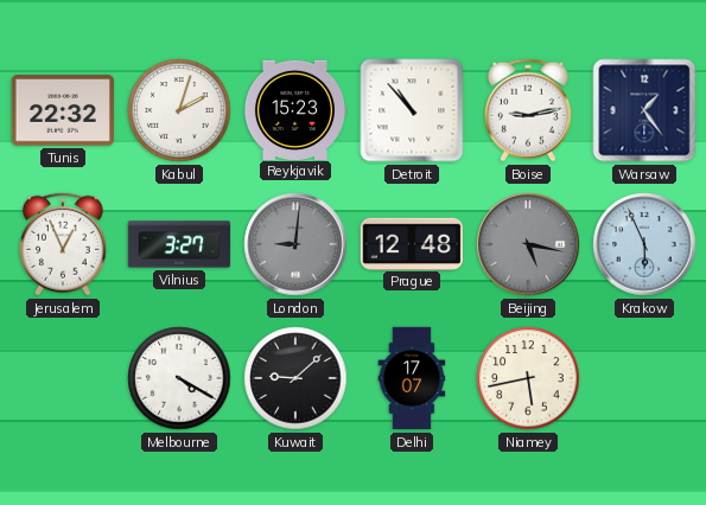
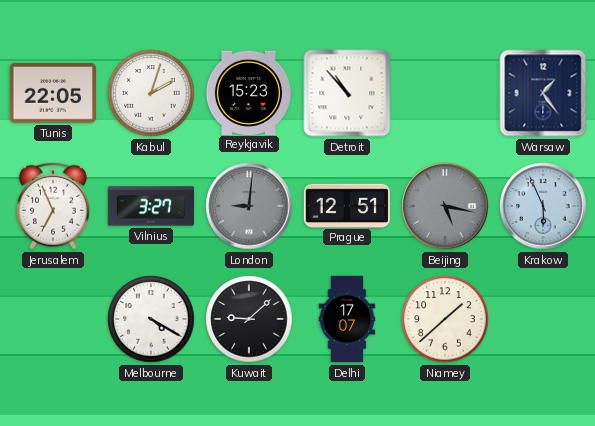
Tunis: 22:32 -> 22:05
Boise: 9:13 -> none
Jerusalem: 12:56 -> 6:56
Prague: 12:48 -> 12:51
Niamey: 5:43 -> 1:38
